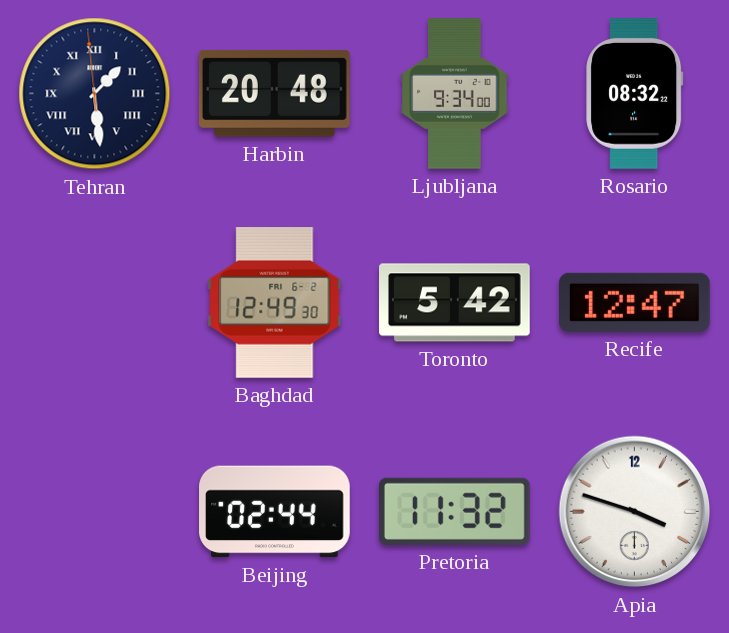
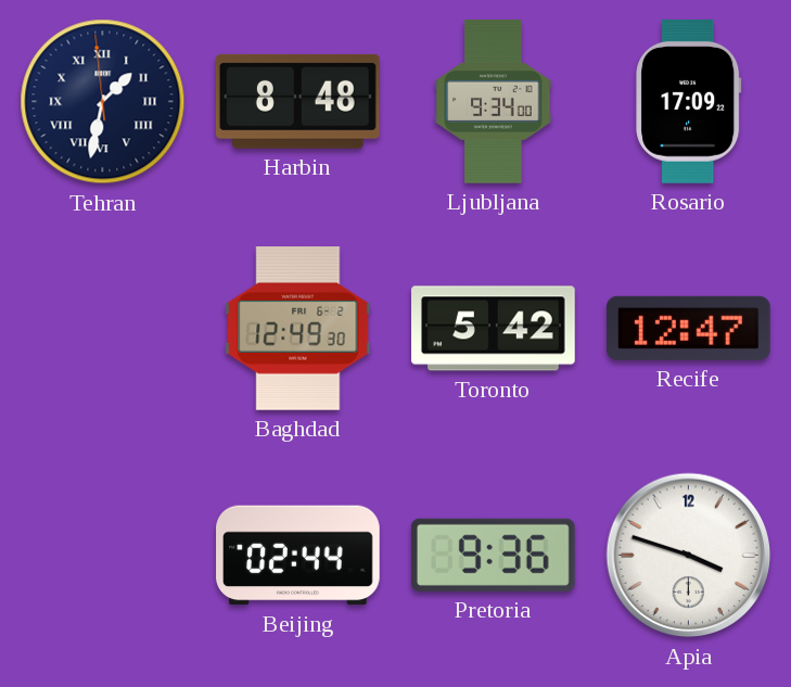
Tehran: 1:28 -> 1:31
Harbin: 20:48 -> 8:48
Rosario: 08:32 -> 17:09
Pretoria: 11:32 -> 9:36
